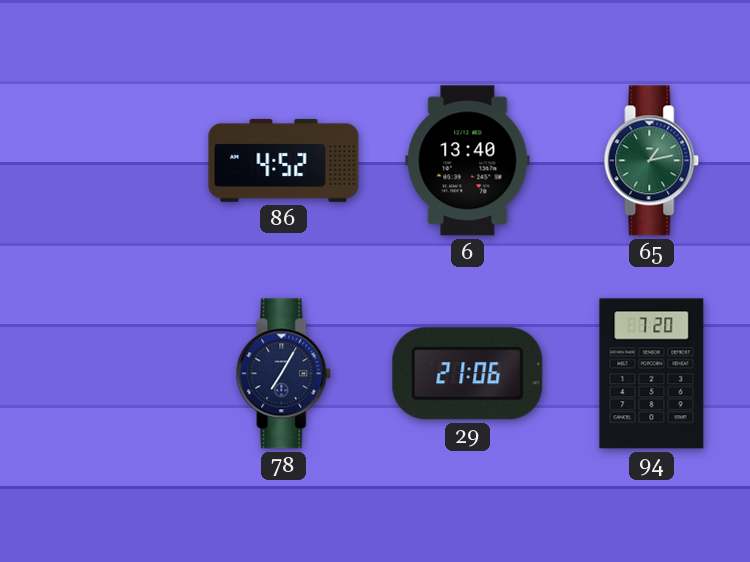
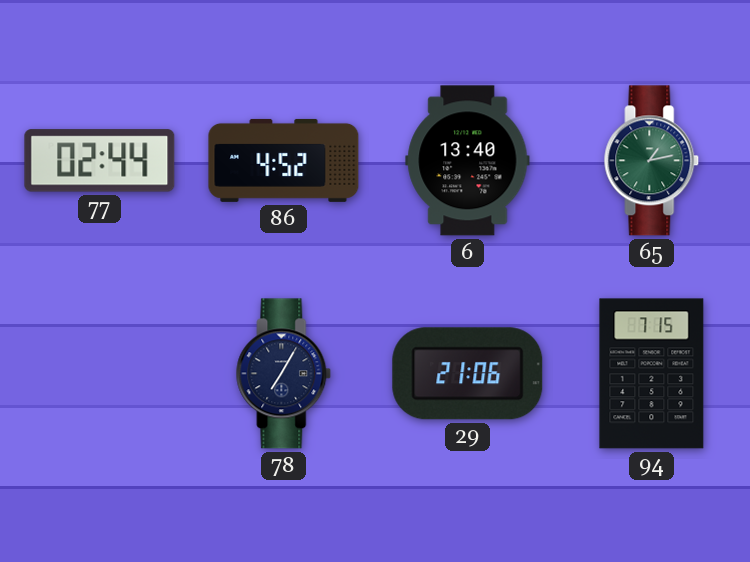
77: none -> 02:44
94: 7:20 -> 7:15
